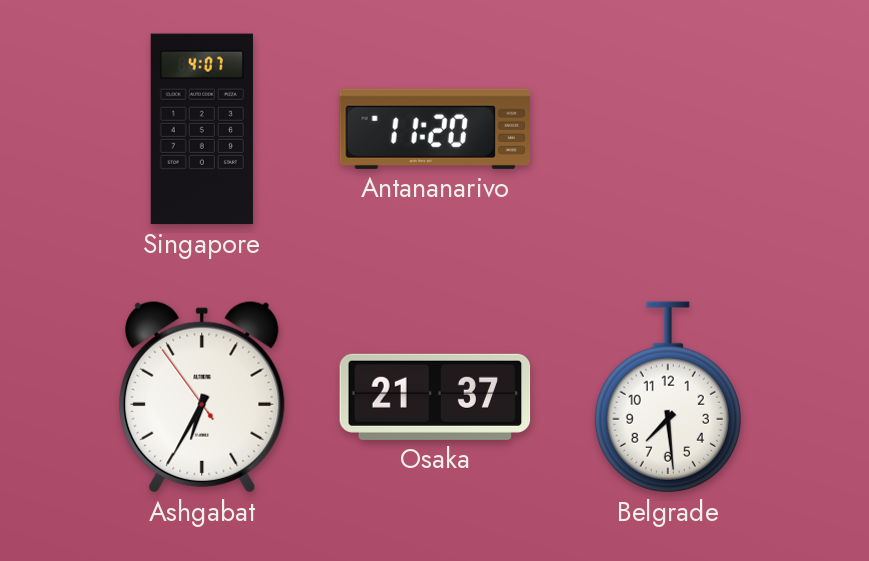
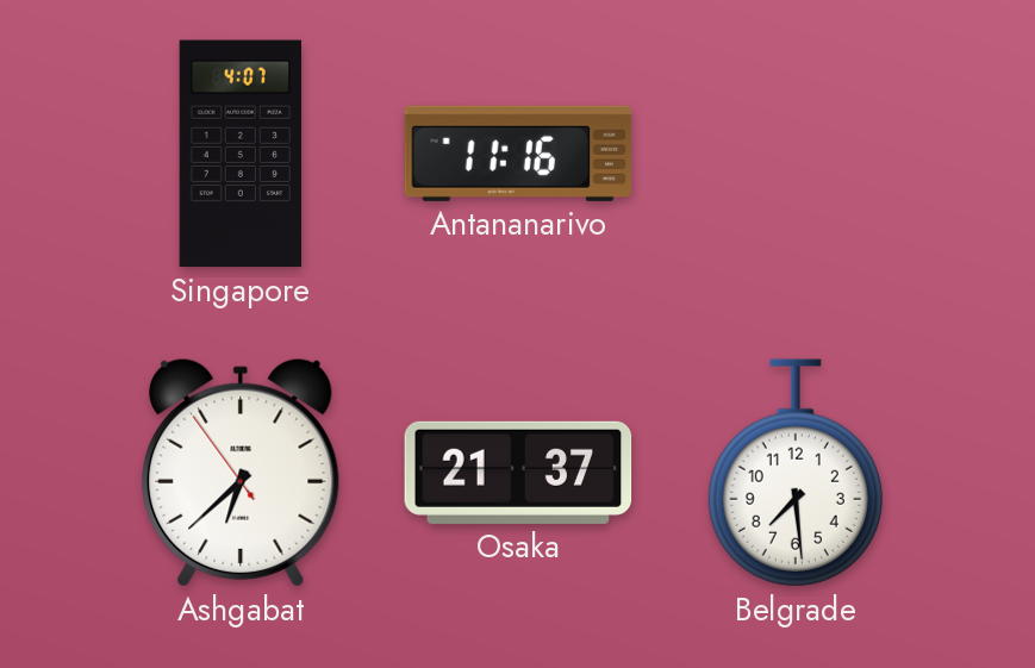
Antananarivo: 11:20 -> 11:16
Ashgabat: 6:34 -> 6:37
